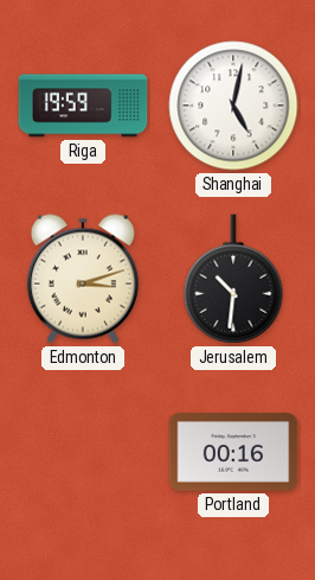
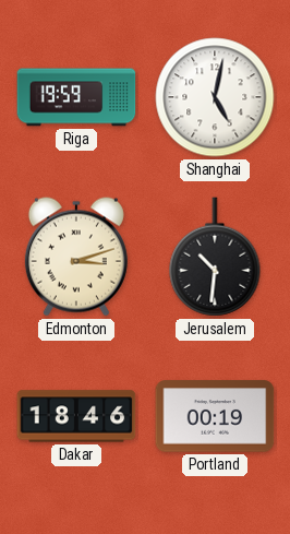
Dakar: none -> 18:46
Portland: 00:16 -> 00:19
